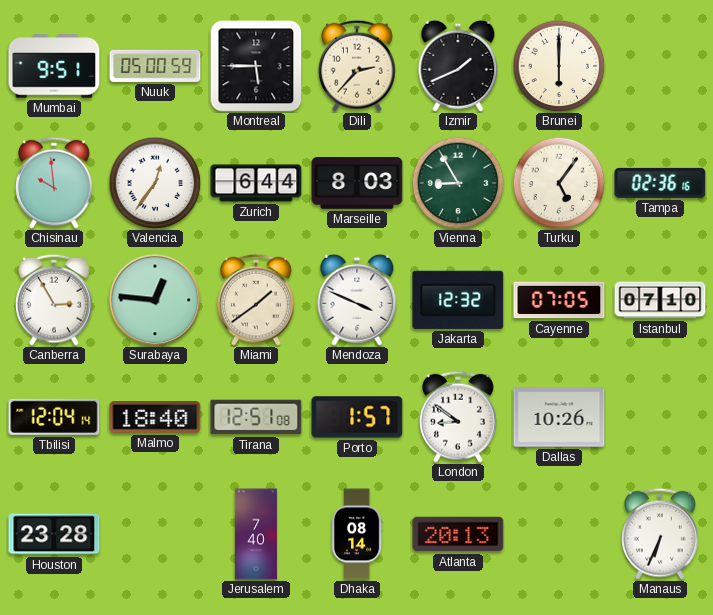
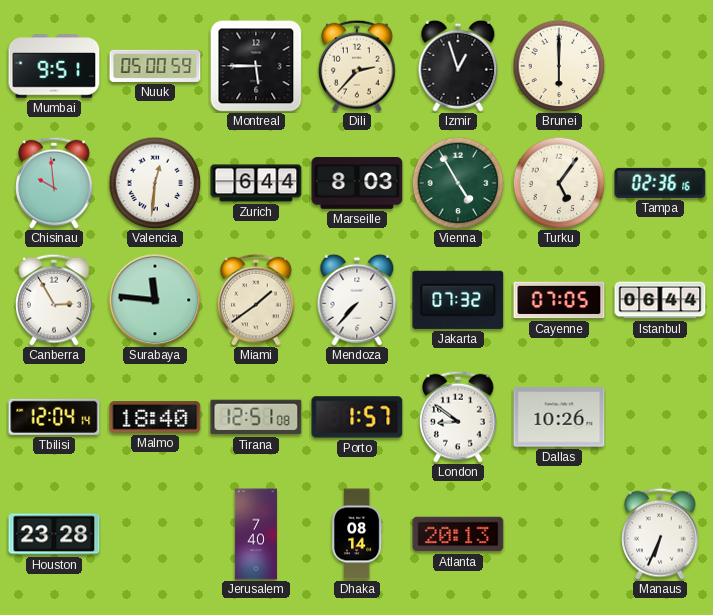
Izmir: 1:41 -> 12:57
Valencia: 12:36 -> 12:31
Vienna: 8:55 -> 4:55
Surabaya: 12:46 -> 11:46
Mendoza: 3:49 -> 7:37
Jakarta: 12:32 -> 07:32
Istanbul: 07:10 -> 06:44
